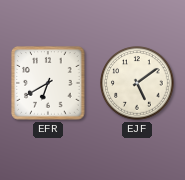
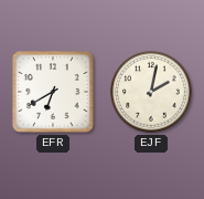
EJF: 5:09 -> 2:02
